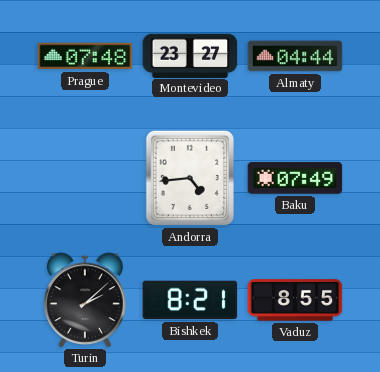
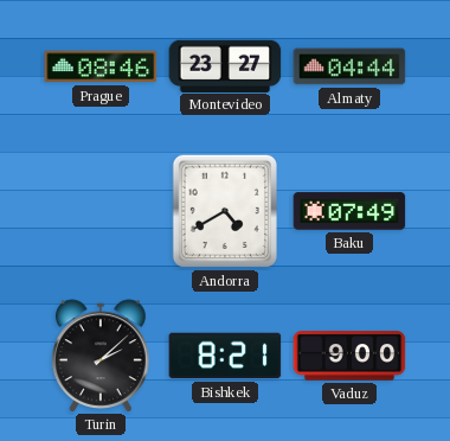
Prague: 07:48 -> 08:46
Andorra: 4:44 -> 4:40
Vaduz: 8:55 -> 9:00
